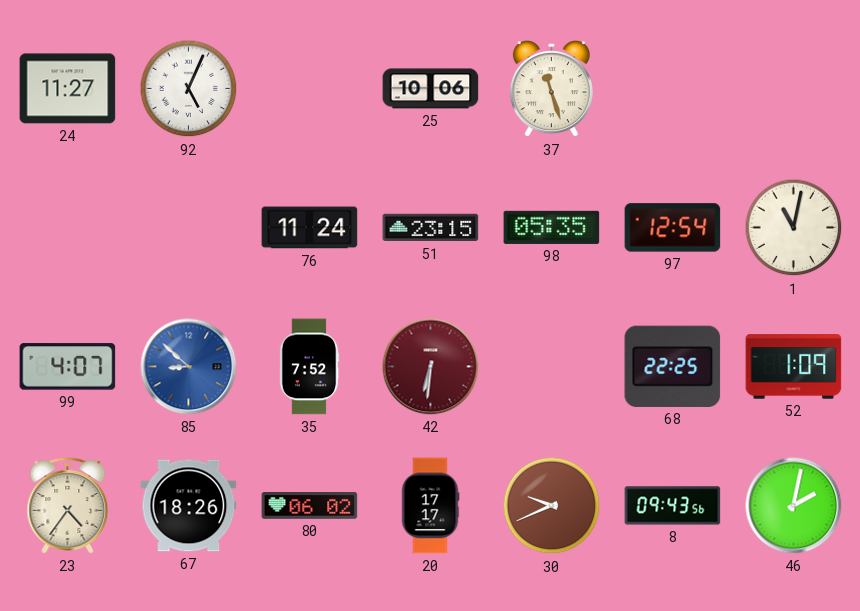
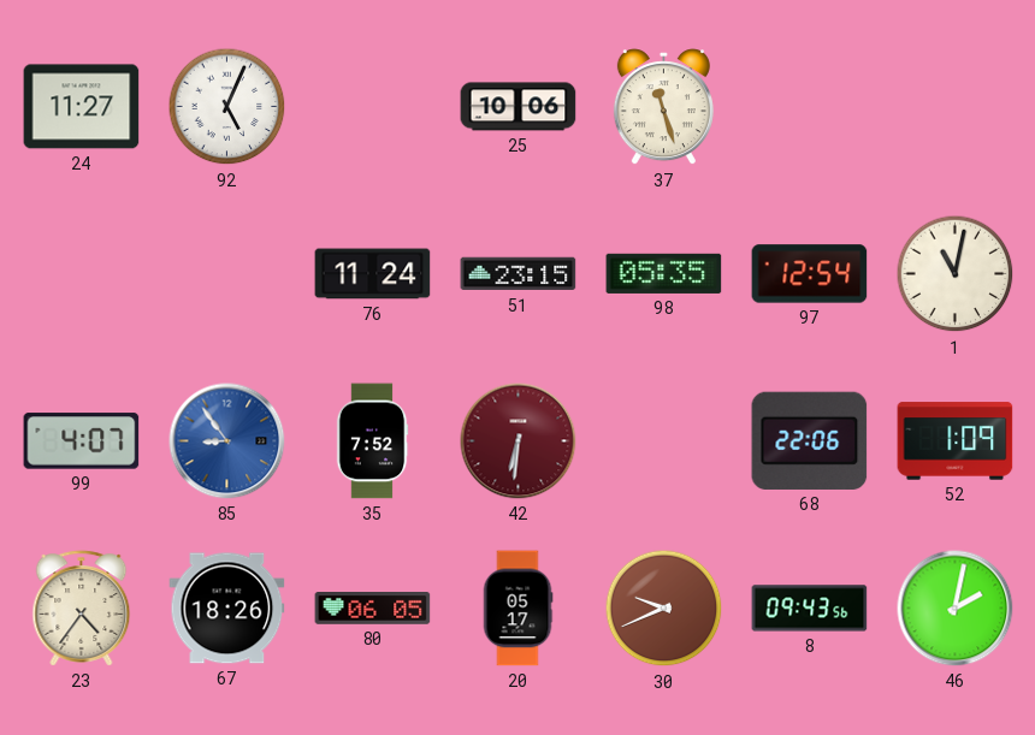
85: 8:52 -> 8:54
68: 22:25 -> 22:06
80: 06:02 -> 06:05
20: 17:17 -> 05:17
